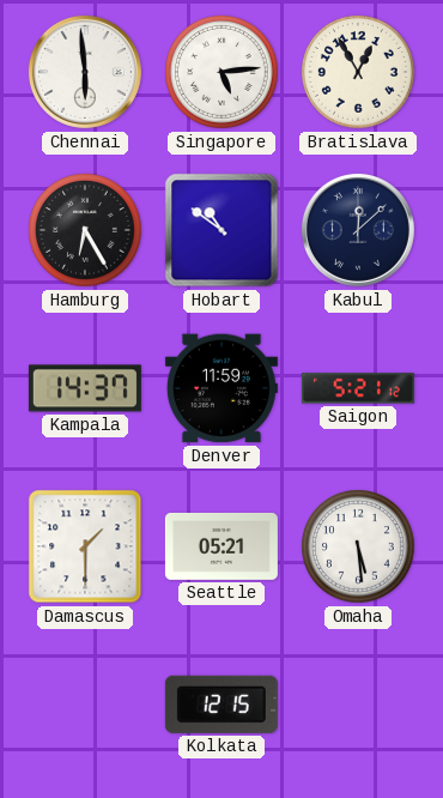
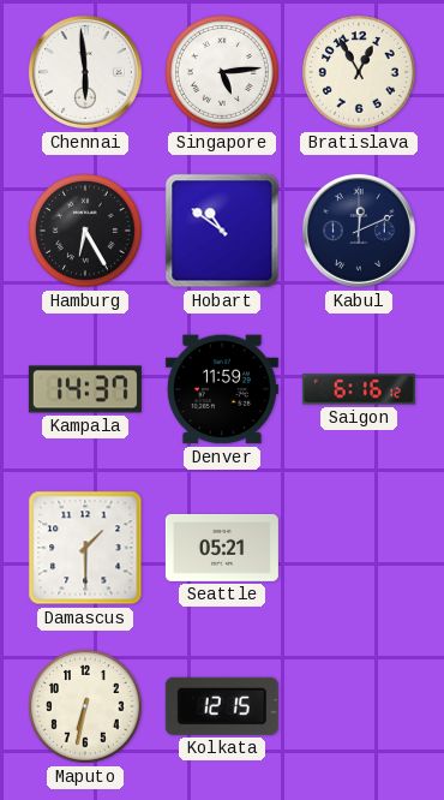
Kabul: 12:08 -> 12:11
Saigon: 5:21 -> 6:16
Omaha: 5:29 -> none
Maputo: none -> 6:32
